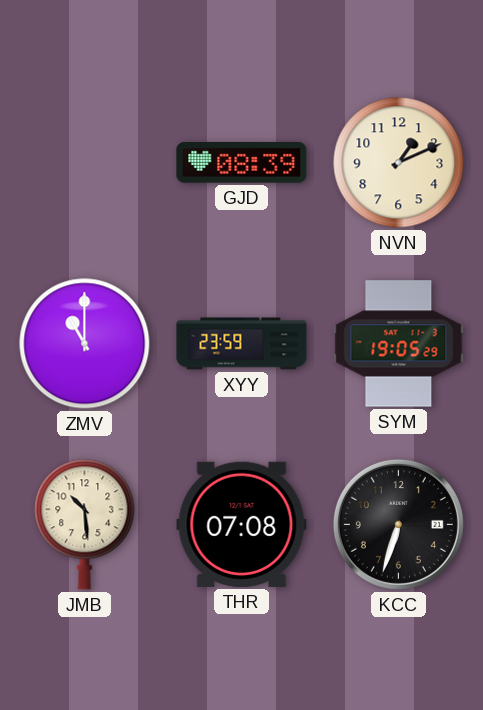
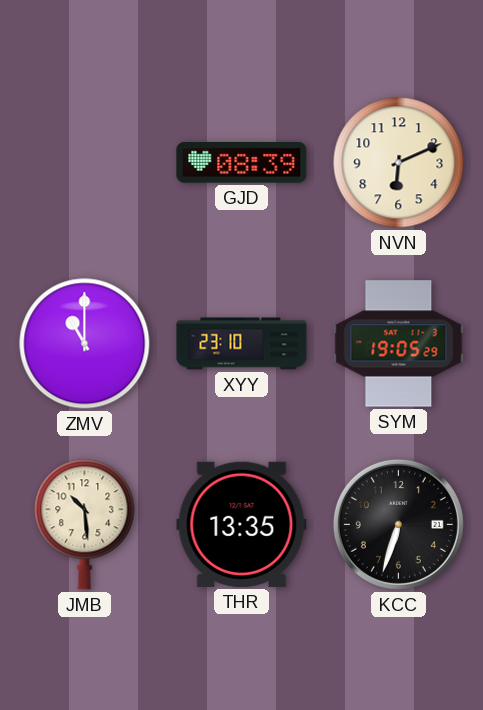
NVN: 1:11 -> 6:11
XYY: 23:59 -> 23:10
THR: 07:08 -> 13:35
